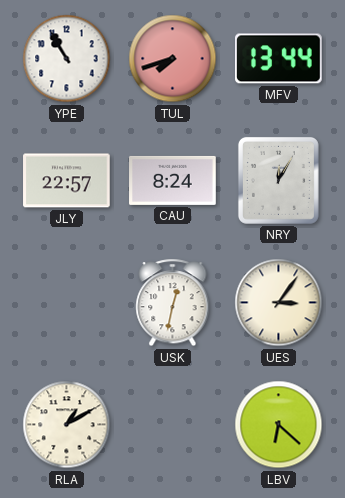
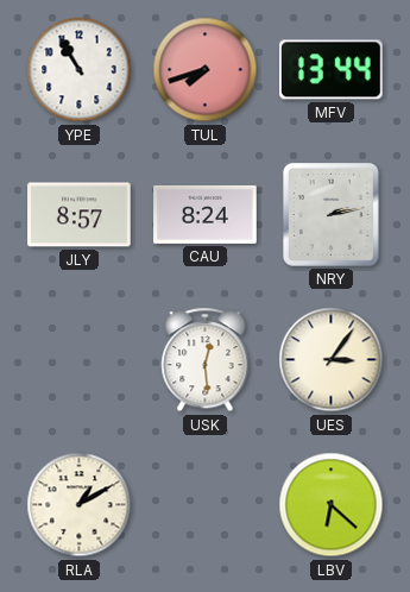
JLY: 22:57 -> 8:57
NRY: 12:05 -> 2:13
USK: 12:32 -> 12:29
